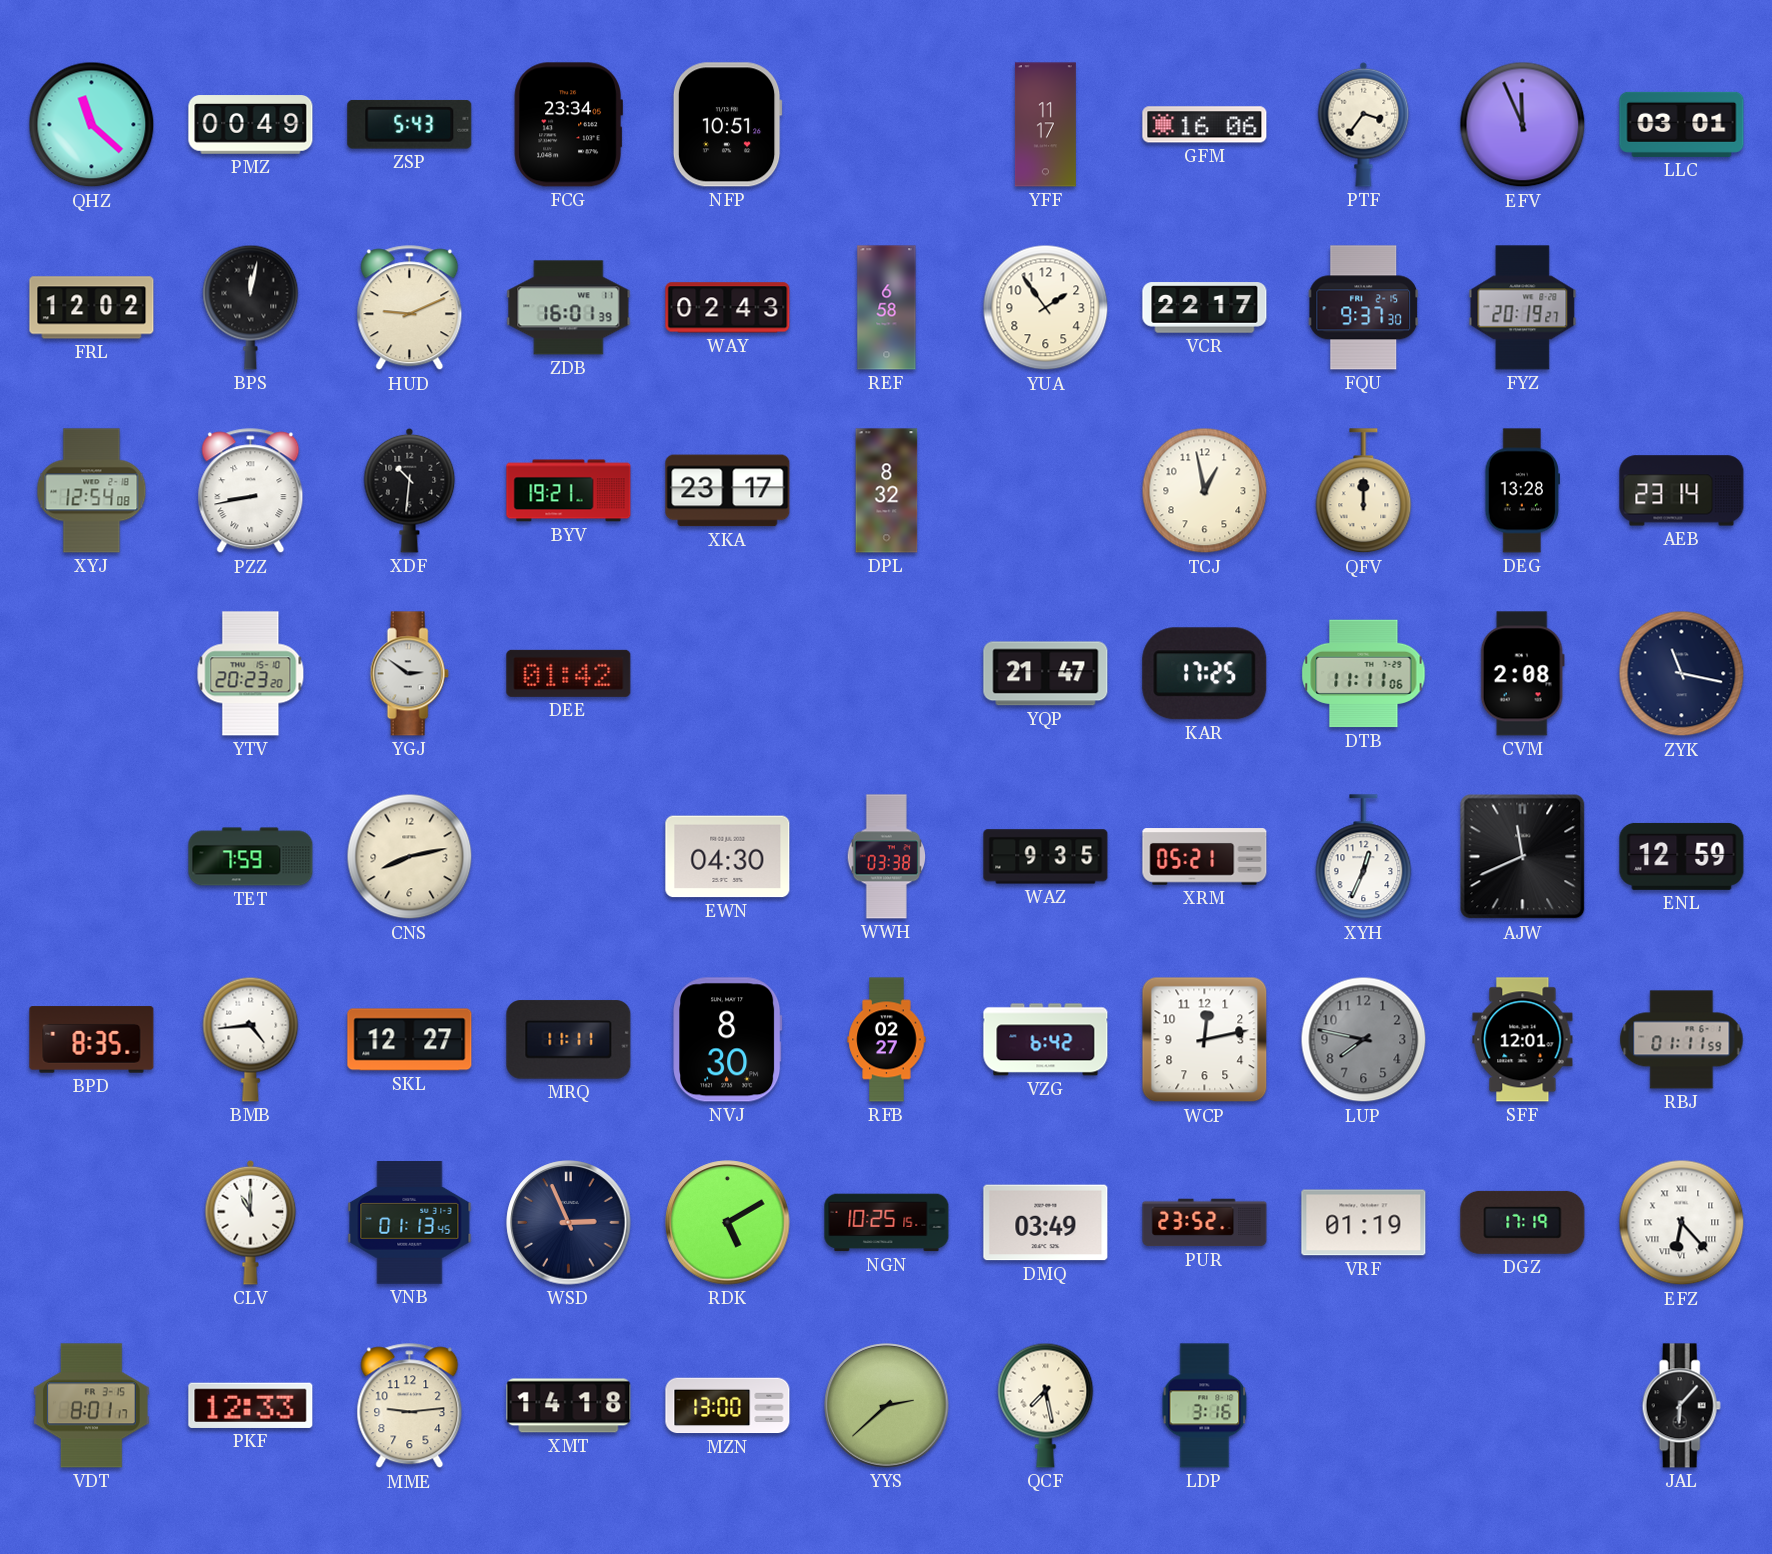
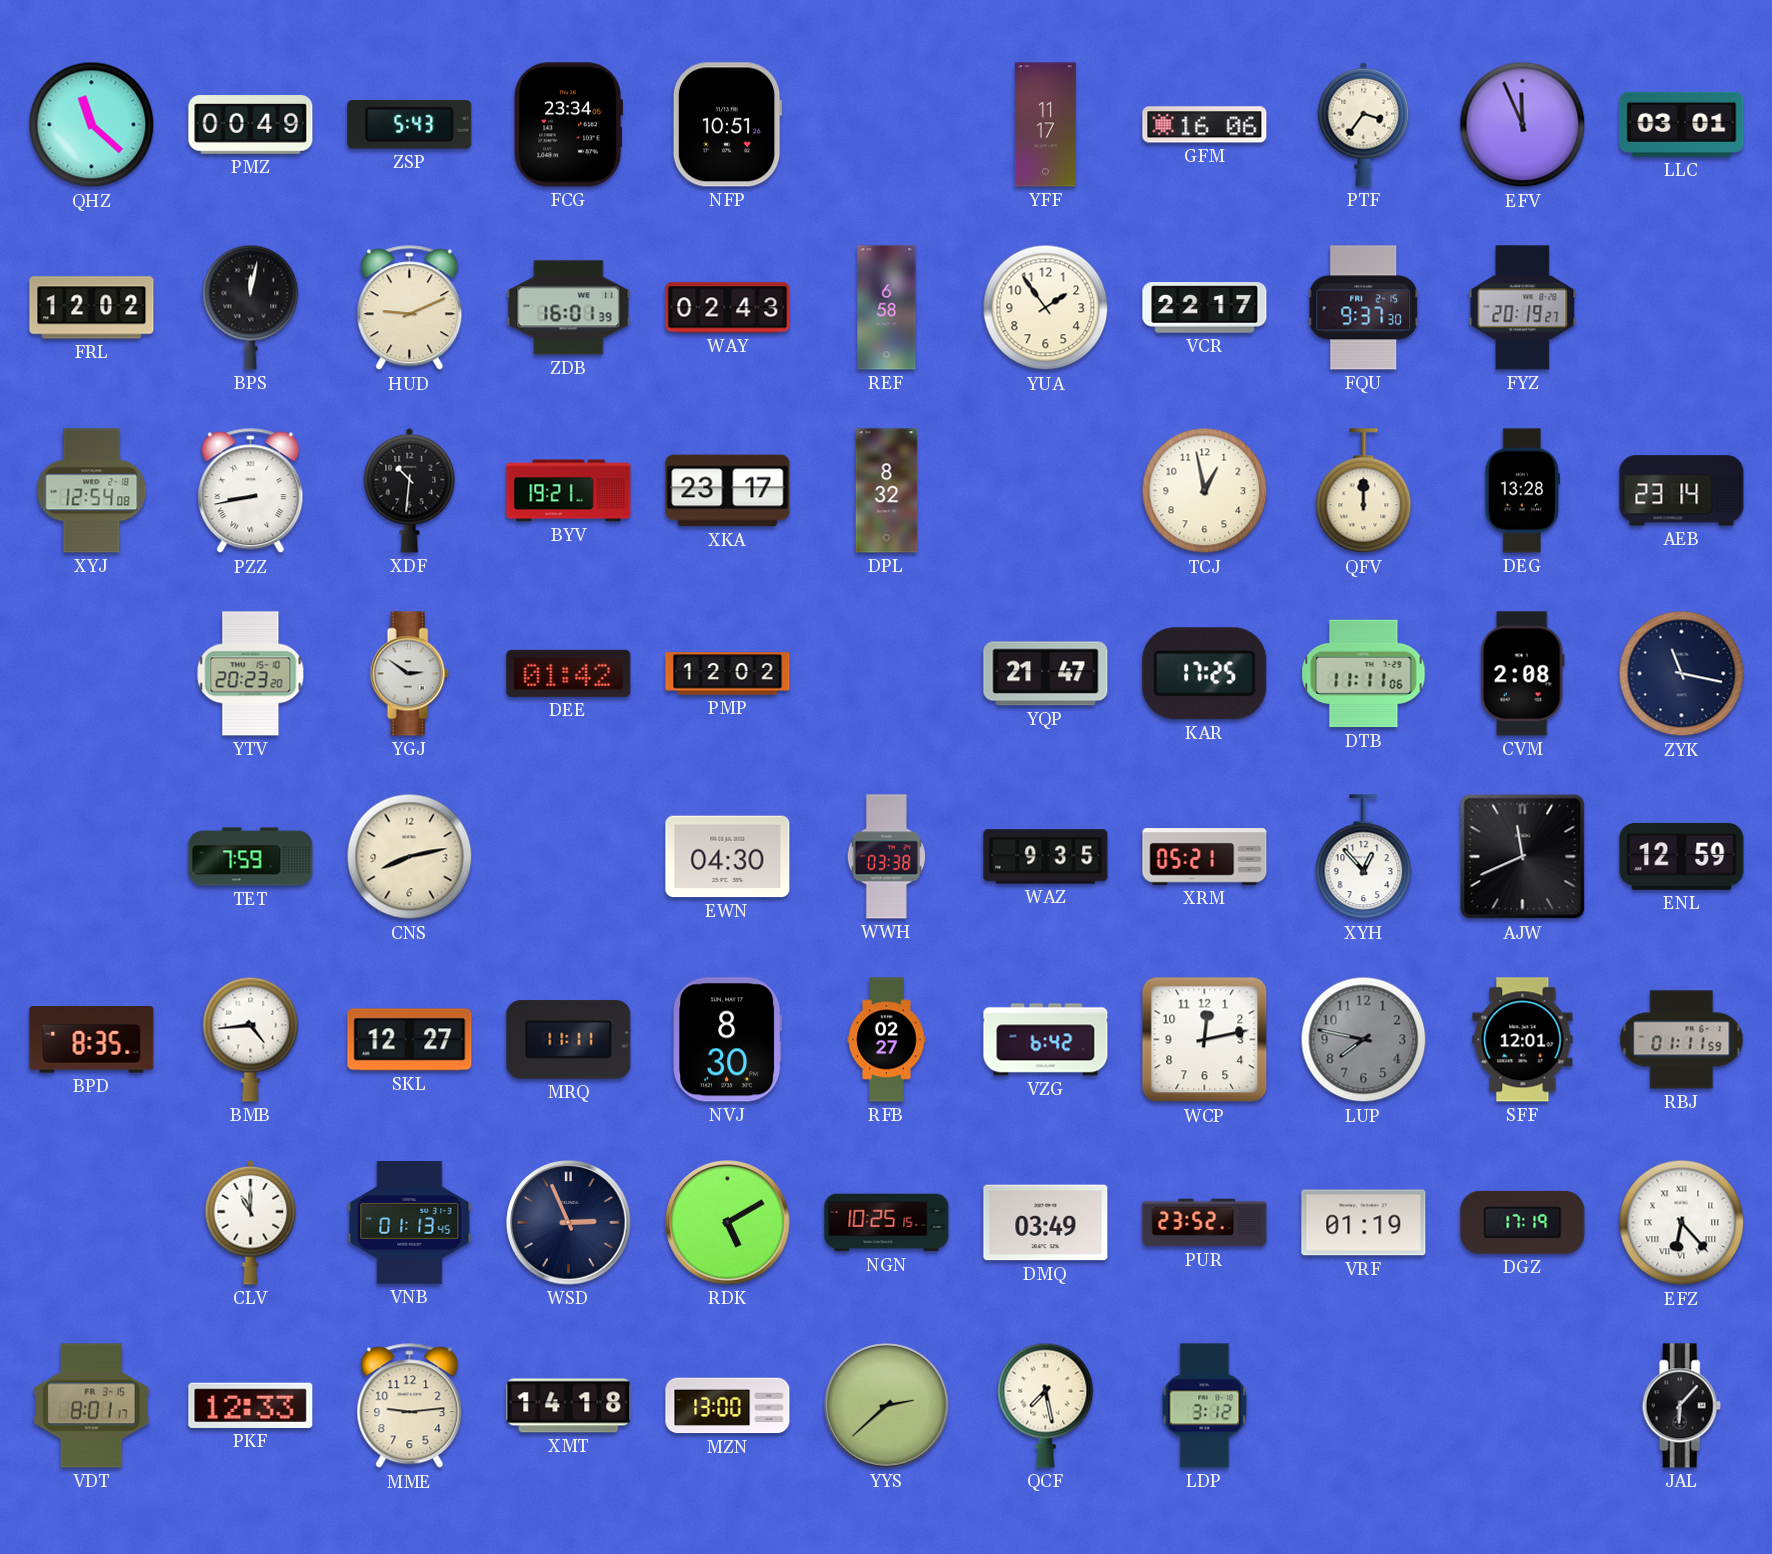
PMP: none -> 12:02
XYH: 12:34 -> 12:53
LDP: 3:16 -> 3:12
